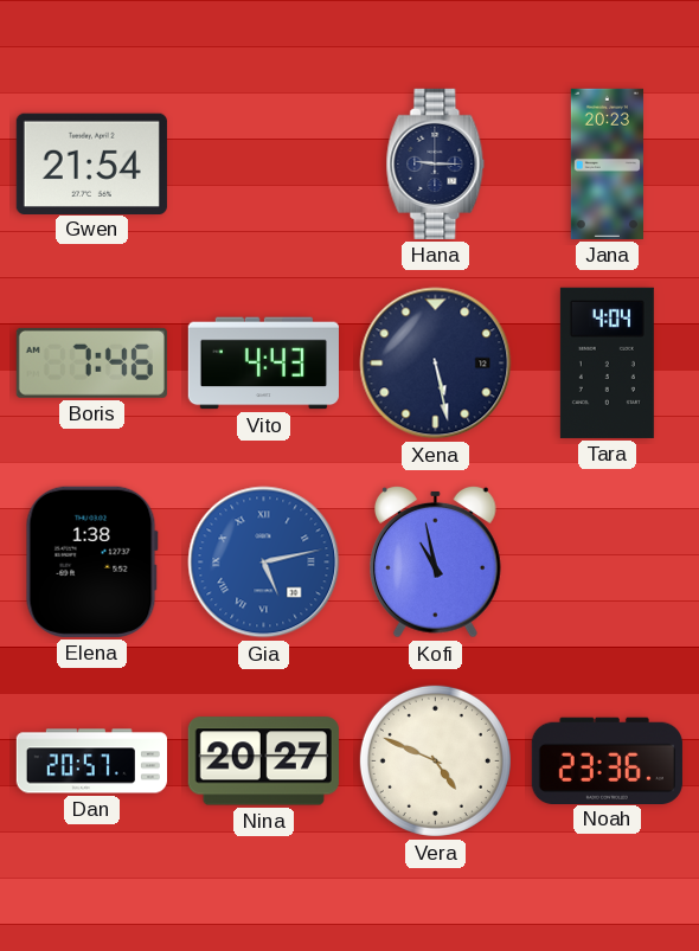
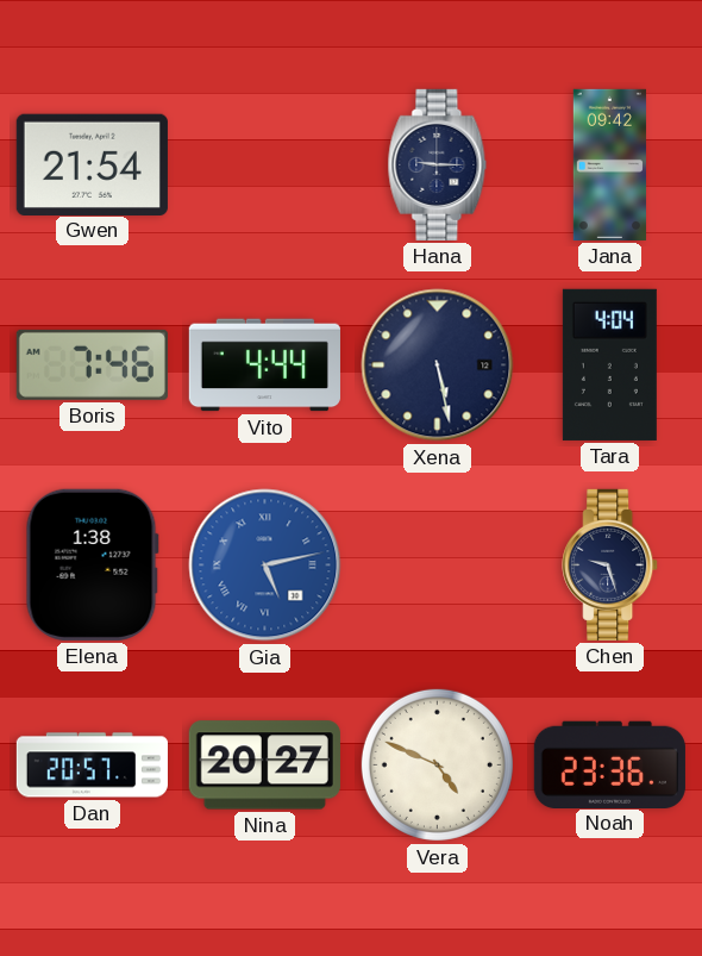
Jana: 20:23 -> 09:42
Vito: 4:43 -> 4:44
Kofi: 10:58 -> none
Chen: none -> 9:27
